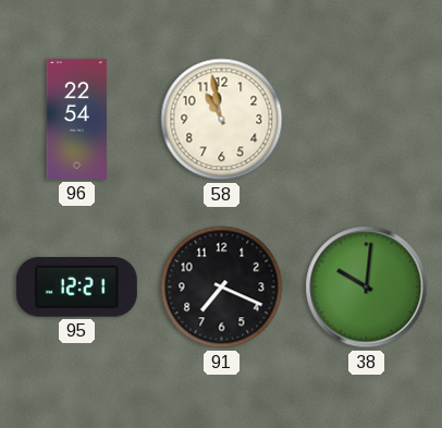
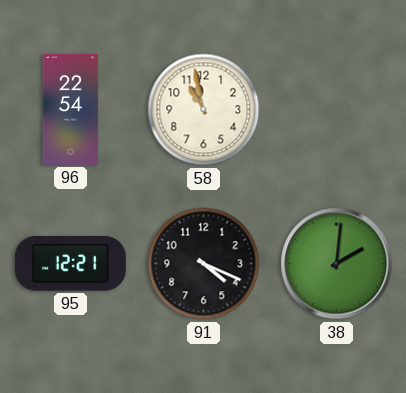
91: 7:19 -> 4:19
38: 10:01 -> 2:01
